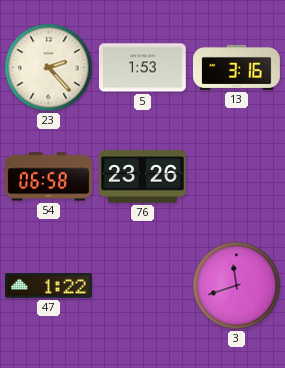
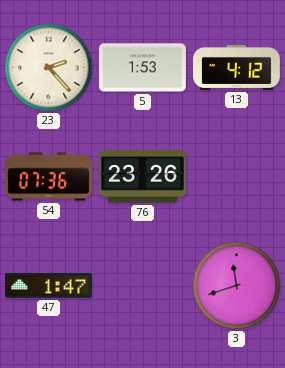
13: 3:16 -> 4:12
54: 06:58 -> 07:36
47: 1:22 -> 1:47
